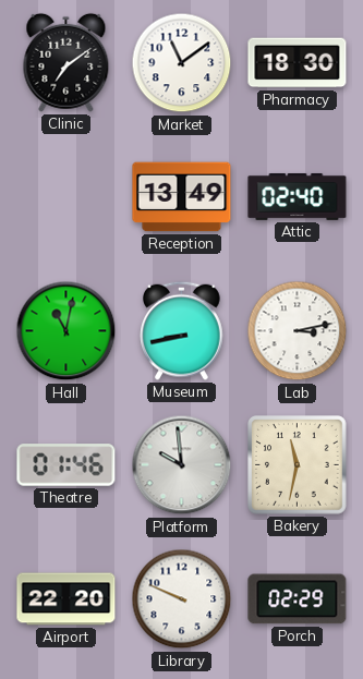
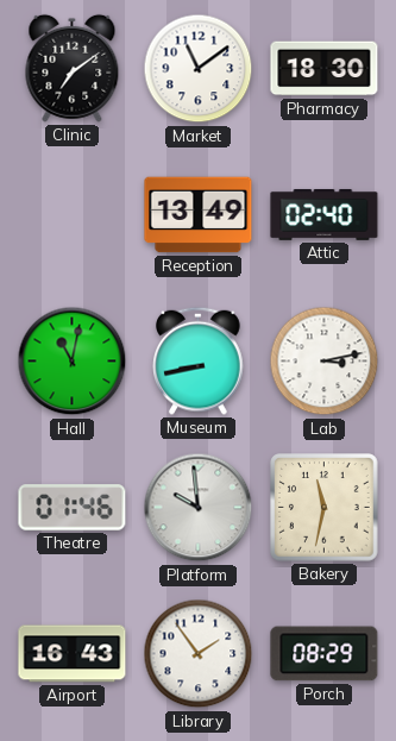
Airport: 22:20 -> 16:43
Library: 9:49 -> 1:54
Porch: 02:29 -> 08:29
